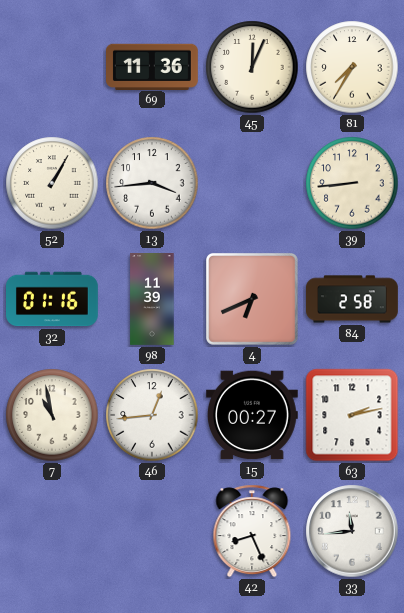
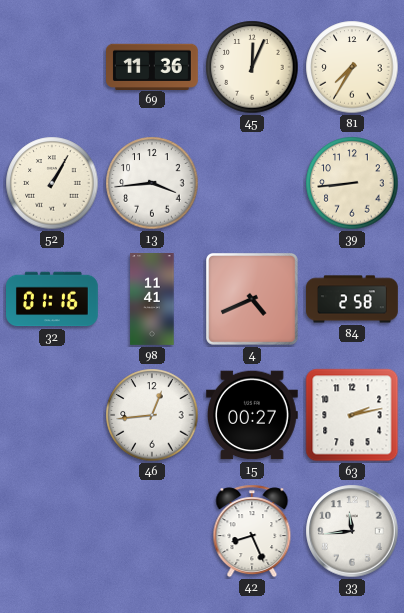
98: 11:39 -> 11:41
4: 6:41 -> 4:41
7: 10:58 -> none
